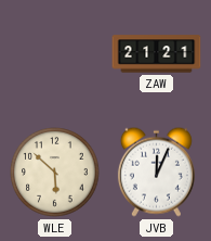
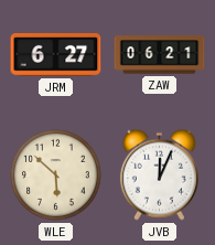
JRM: none -> 6:27
ZAW: 21:21 -> 06:21
